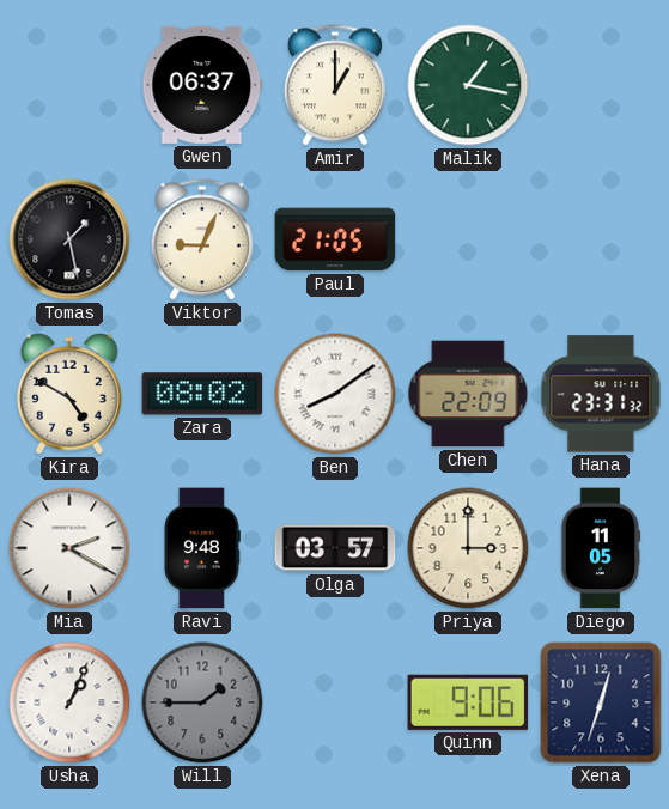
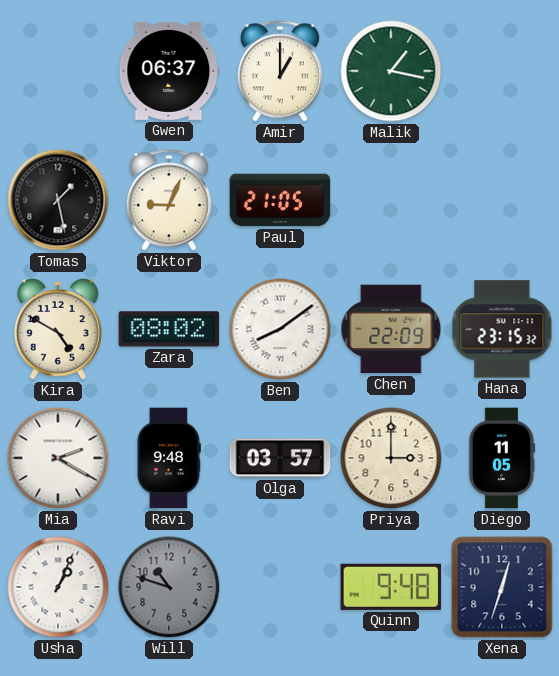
Hana: 23:31 -> 23:15
Will: 1:45 -> 10:48
Quinn: 9:06 -> 9:48
